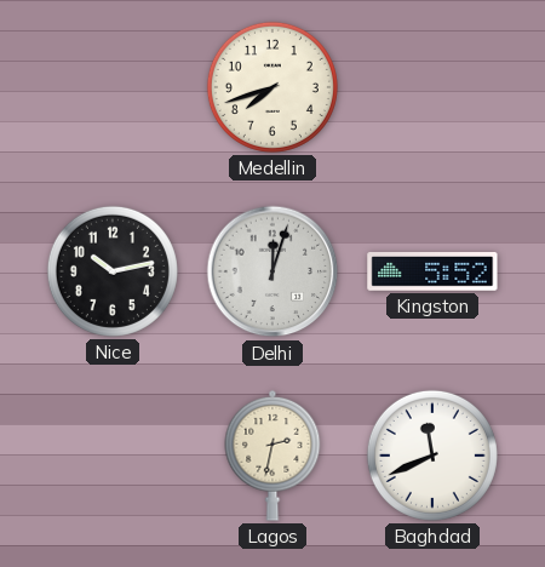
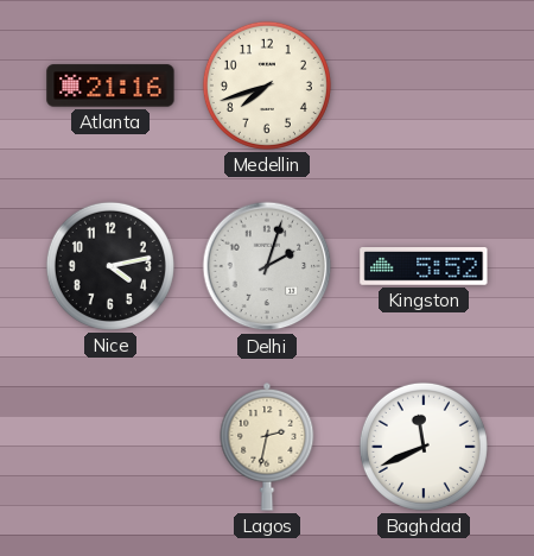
Atlanta: none -> 21:16
Nice: 10:13 -> 4:13
Delhi: 12:03 -> 2:03
